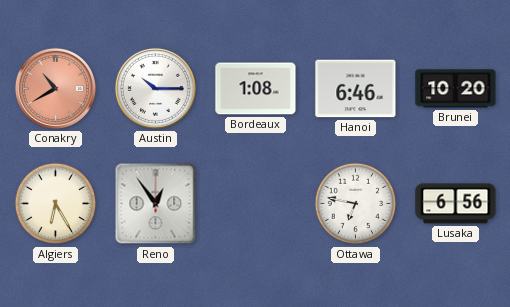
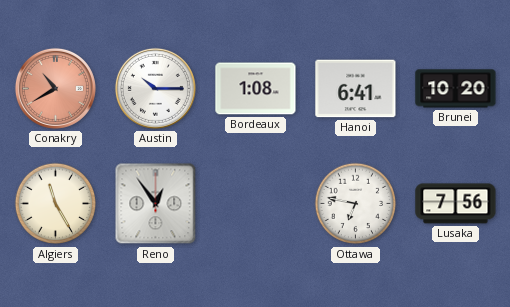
Hanoi: 6:46 -> 6:41
Algiers: 6:25 -> 11:25
Lusaka: 6:56 -> 7:56
